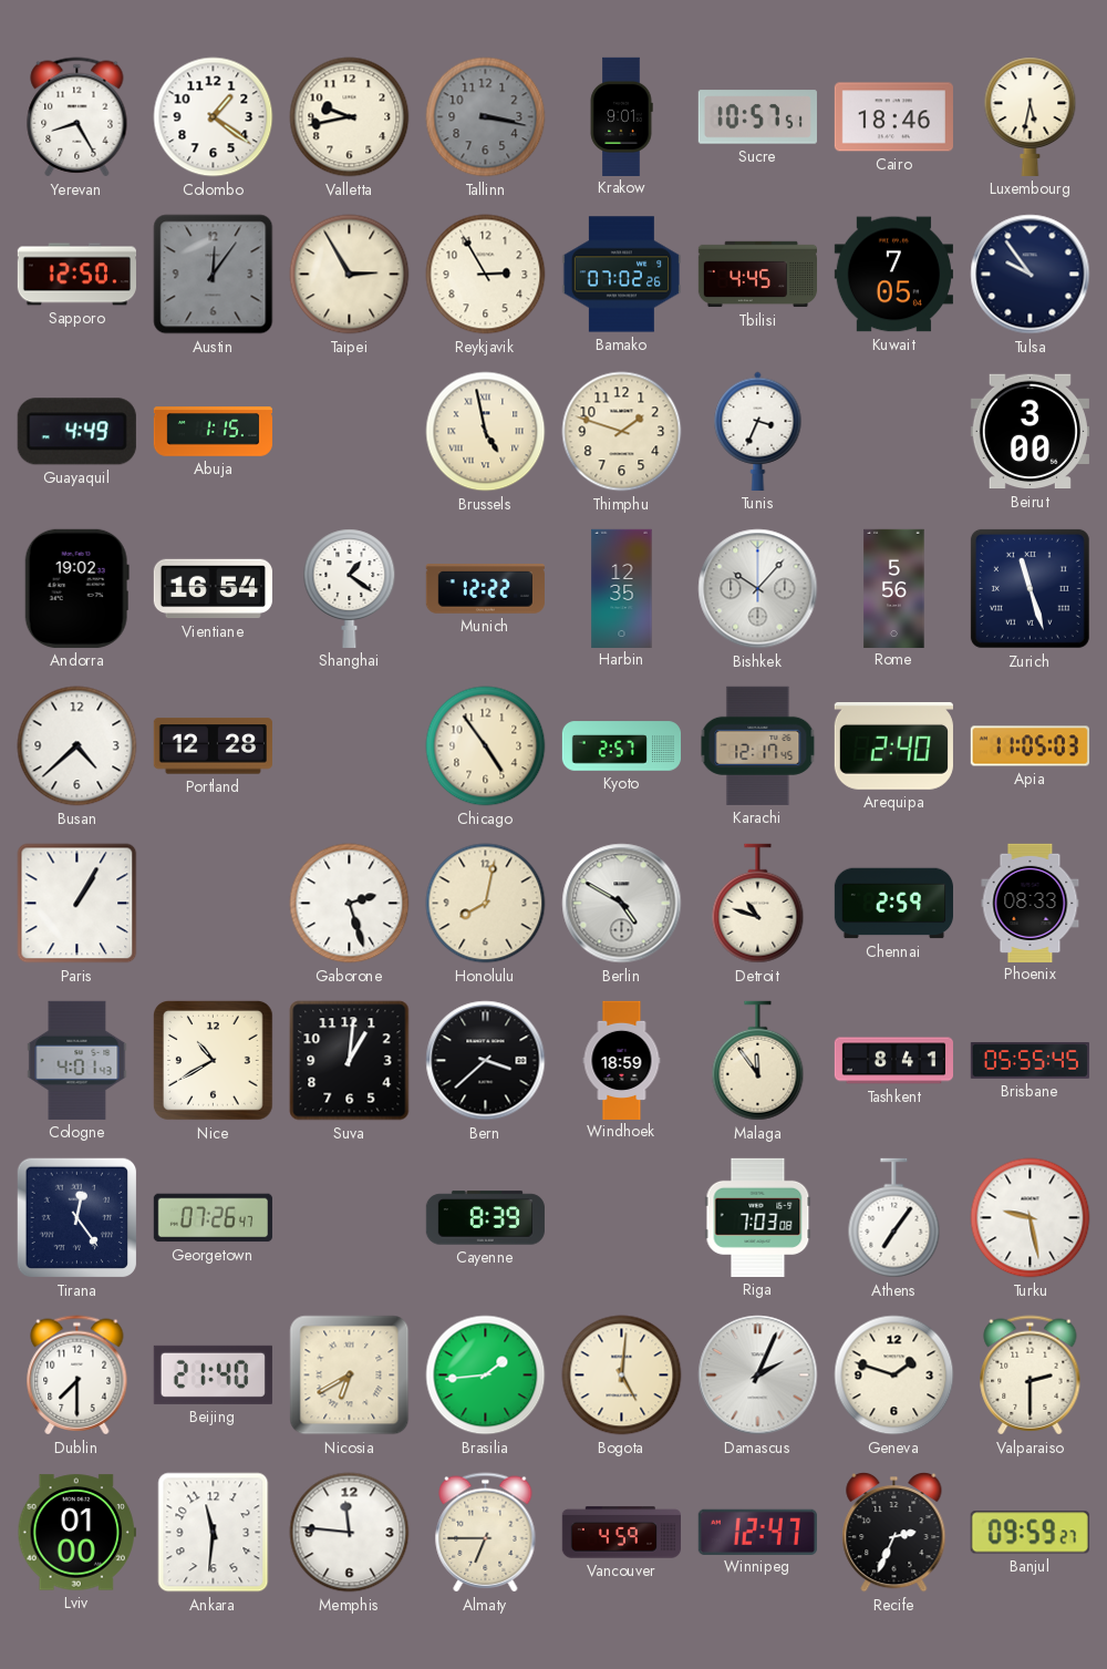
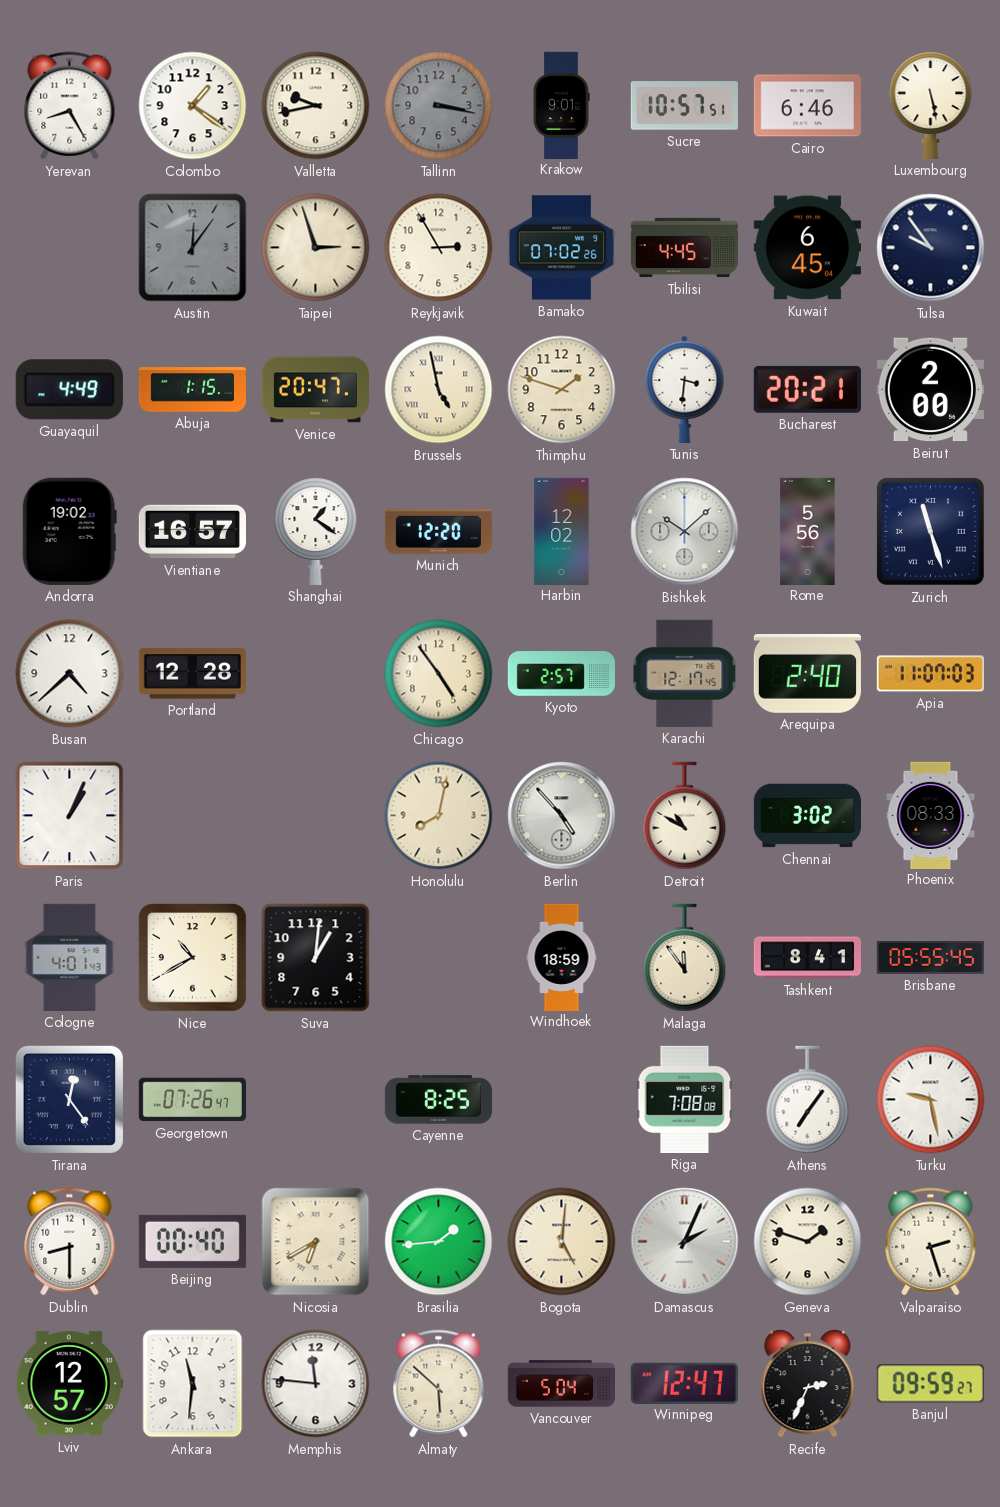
Cairo: 18:46 -> 6:46
Luxembourg: 5:32 -> 5:28
Sapporo: 12:50 -> none
Taipei: 2:55 -> 2:57
Kuwait: 7:05 -> 6:45
Venice: none -> 20:47
Tunis: 3:34 -> 3:31
Bucharest: none -> 20:21
Beirut: 3:00 -> 2:00
Vientiane: 16:54 -> 16:57
Munich: 12:22 -> 12:20
Harbin: 12:35 -> 12:02
Bishkek: 10:07 -> 10:08
Apia: 11:05 -> 11:07
Paris: 1:05 -> 1:04
Gaborone: 2:27 -> none
Berlin: 4:50 -> 4:53
Detroit: 10:48 -> 10:50
Chennai: 2:59 -> 3:02
Bern: 3:38 -> none
Cayenne: 8:39 -> 8:25
Riga: 7:03 -> 7:08
Dublin: 7:30 -> 8:30
Beijing: 21:40 -> 00:40
Valparaiso: 2:30 -> 2:27
Lviv: 01:00 -> 12:57
Almaty: 6:45 -> 5:52
Vancouver: 4:59 -> 5:04
